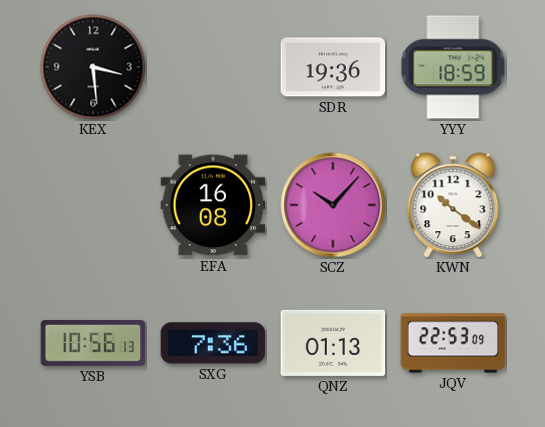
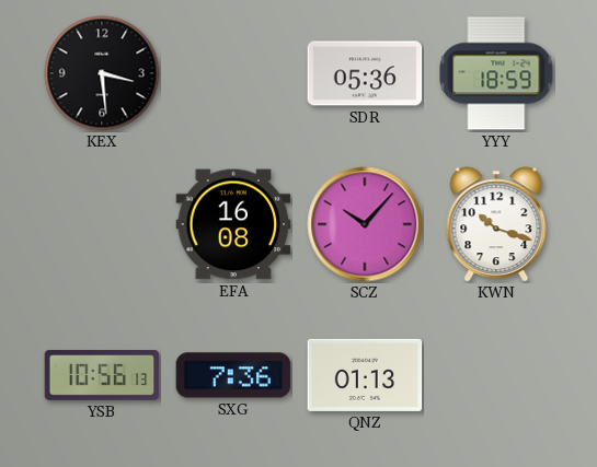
SDR: 19:36 -> 05:36
KWN: 10:21 -> 10:18
JQV: 22:53 -> none
